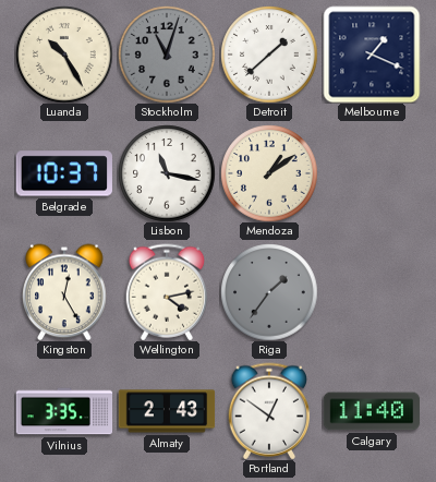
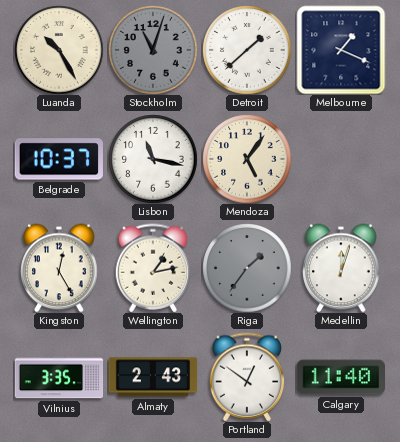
Mendoza: 1:09 -> 5:06
Wellington: 4:13 -> 1:13
Medellin: none -> 12:03
